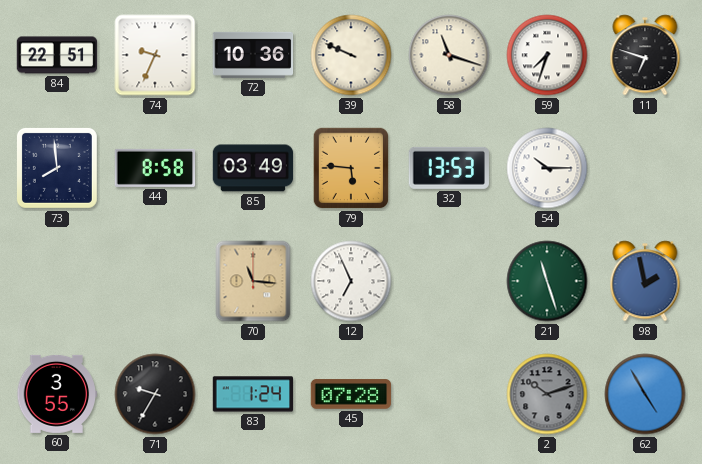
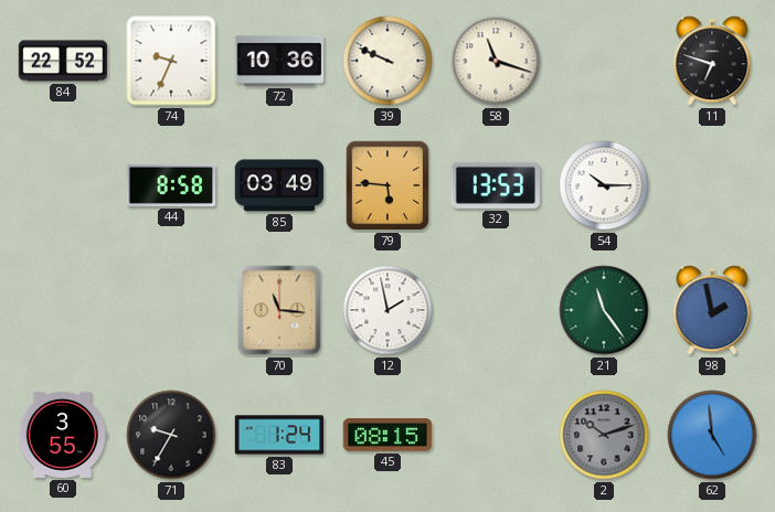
84: 22:51 -> 22:52
59: 7:33 -> none
73: 7:59 -> none
12: 6:56 -> 1:58
21: 11:27 -> 11:24
45: 07:28 -> 08:15
62: 4:55 -> 4:59
